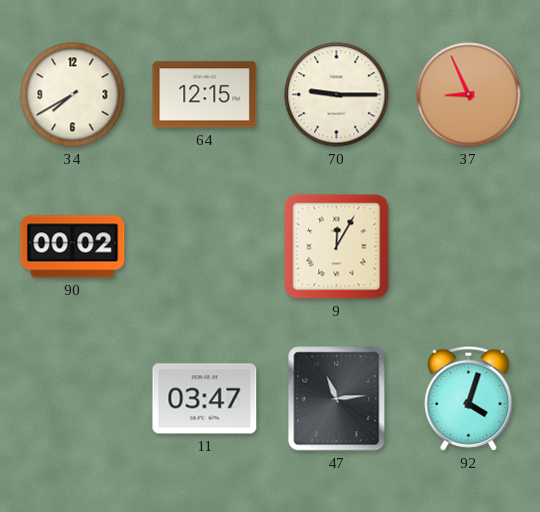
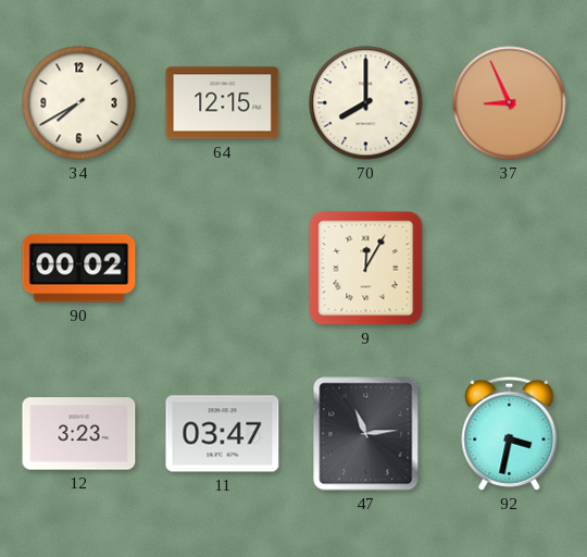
70: 9:15 -> 8:00
12: none -> 3:23
92: 4:03 -> 3:32
